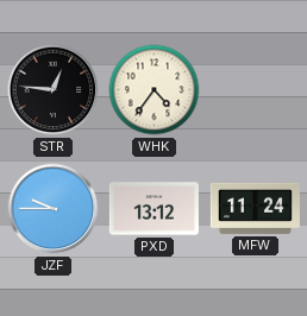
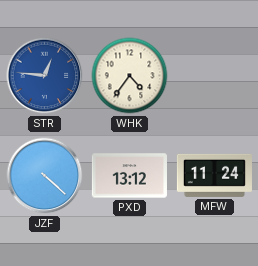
STR dial: black -> blue
JZF: 9:45 -> 4:22
